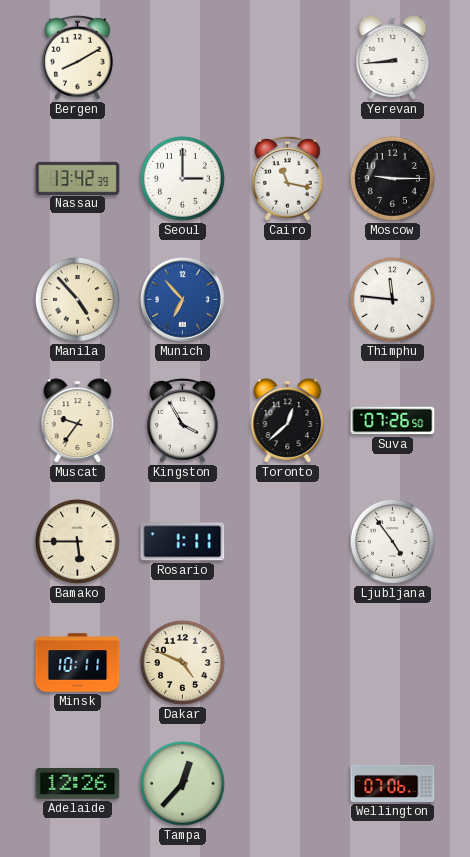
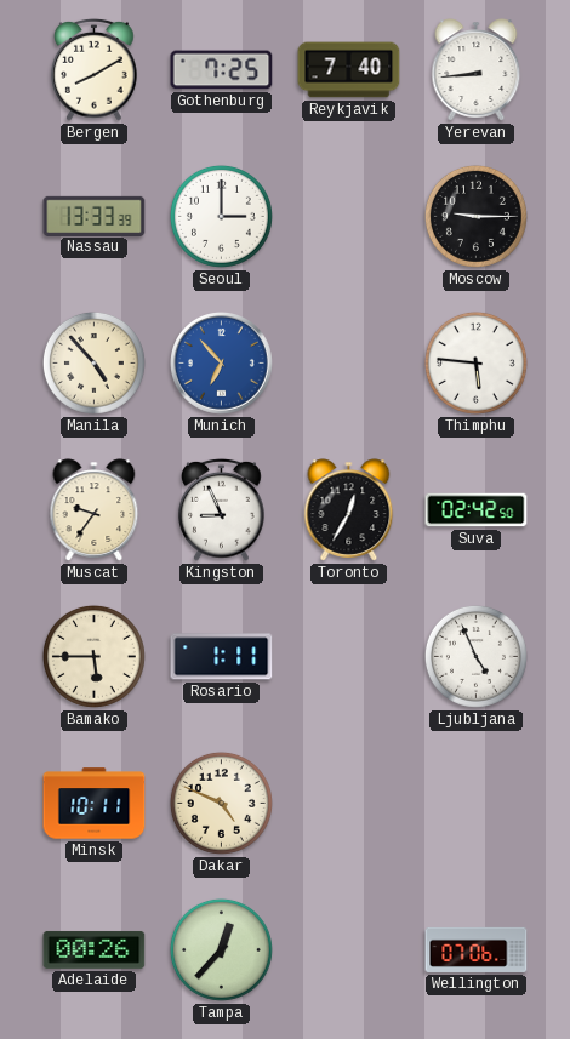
Gothenburg: none -> 7:25
Reykjavik: none -> 7:40
Nassau: 13:42 -> 13:33
Cairo: 11:17 -> none
Thimphu: 11:46 -> 5:46
Kingston: 3:55 -> 8:56
Toronto: 12:38 -> 12:35
Suva: 07:26 -> 02:42
Ljubljana: 4:54 -> 4:56
Adelaide: 12:26 -> 00:26
